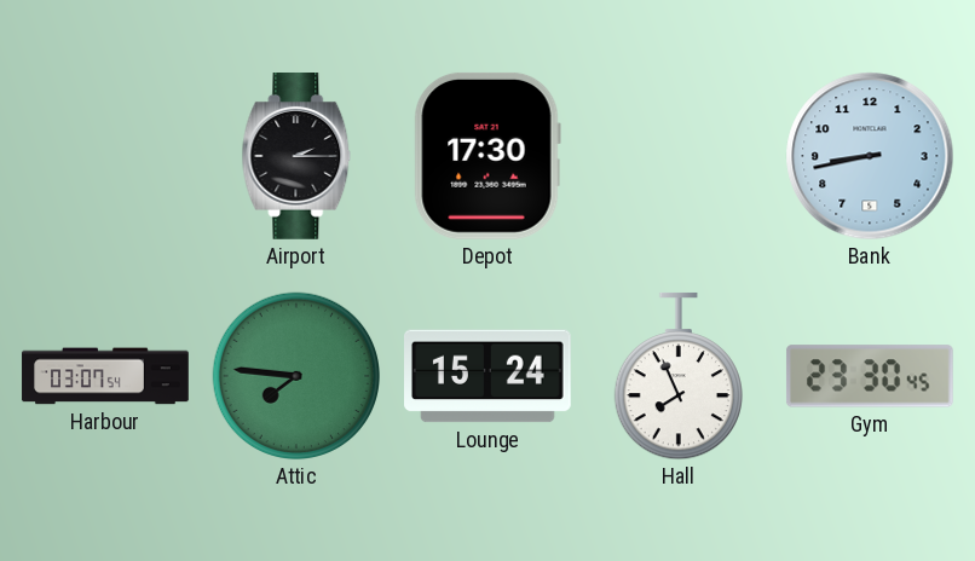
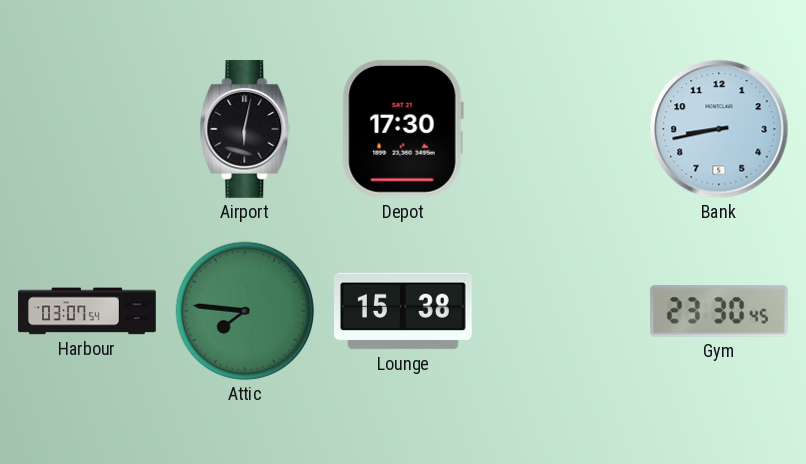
Airport: 2:15 -> 6:02
Lounge: 15:24 -> 15:38
Hall: 7:56 -> none
